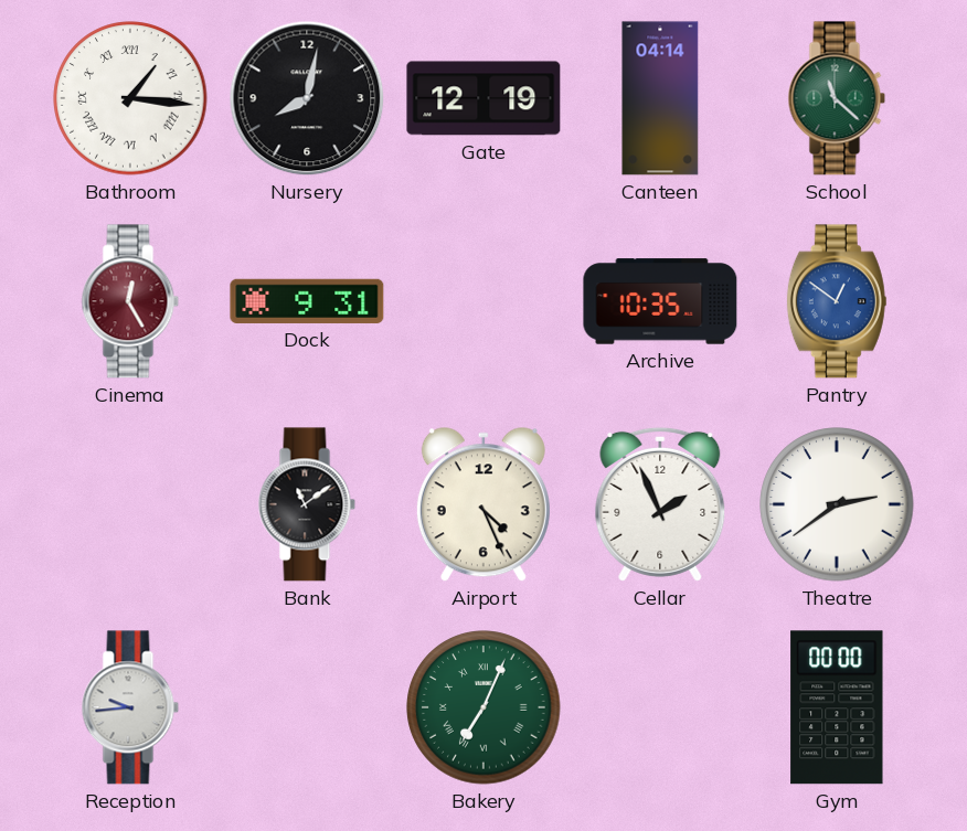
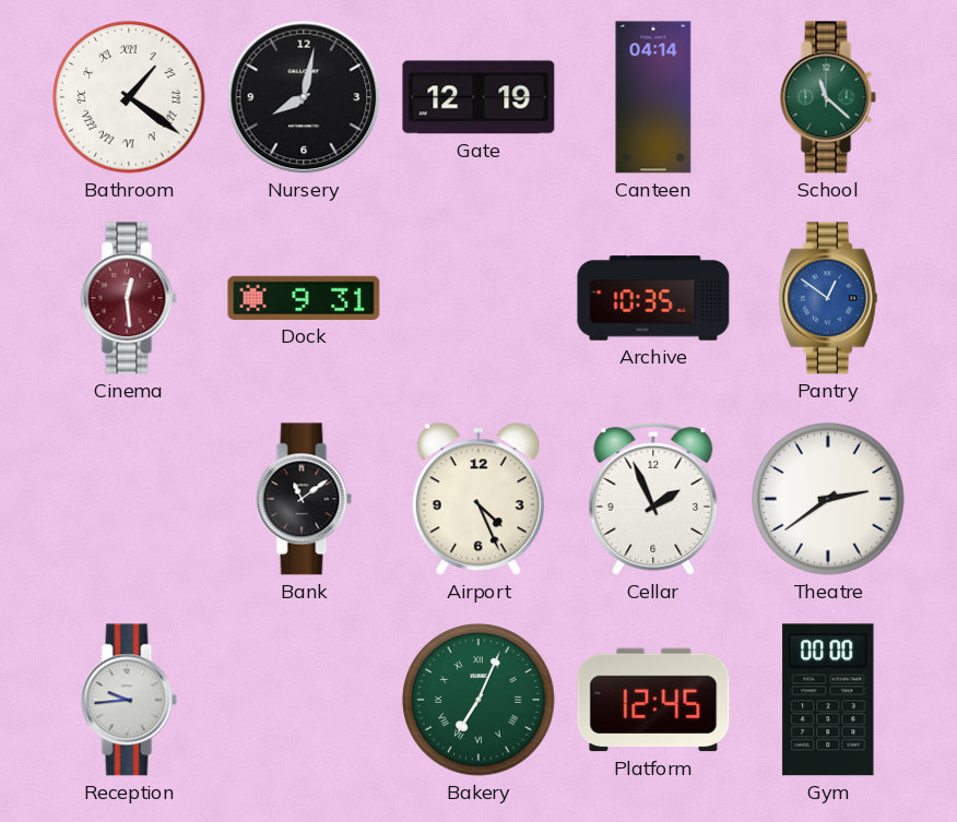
Bathroom: 1:16 -> 1:21
Cinema: 12:25 -> 12:29
Platform: none -> 12:45
